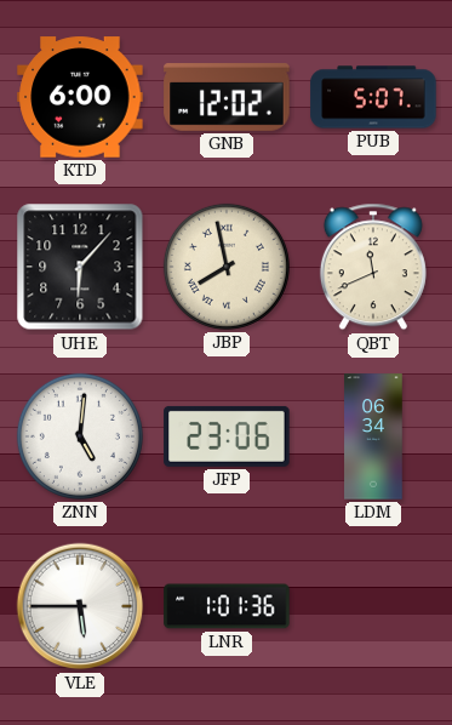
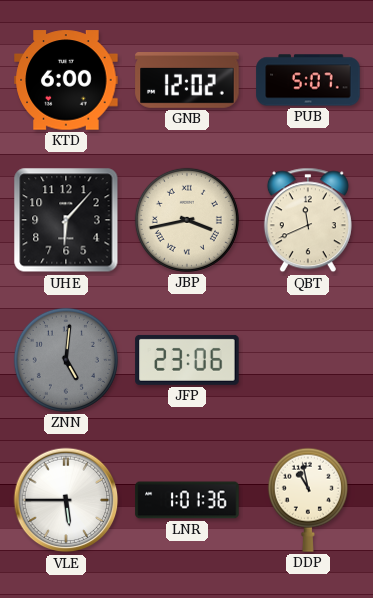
JBP: 7:58 -> 3:43
ZNN dial: white -> grey
LDM: 06:34 -> none
DDP: none -> 10:58
